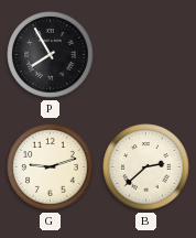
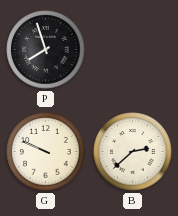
P: 7:55 -> 7:57
G: 9:12 -> 9:49
